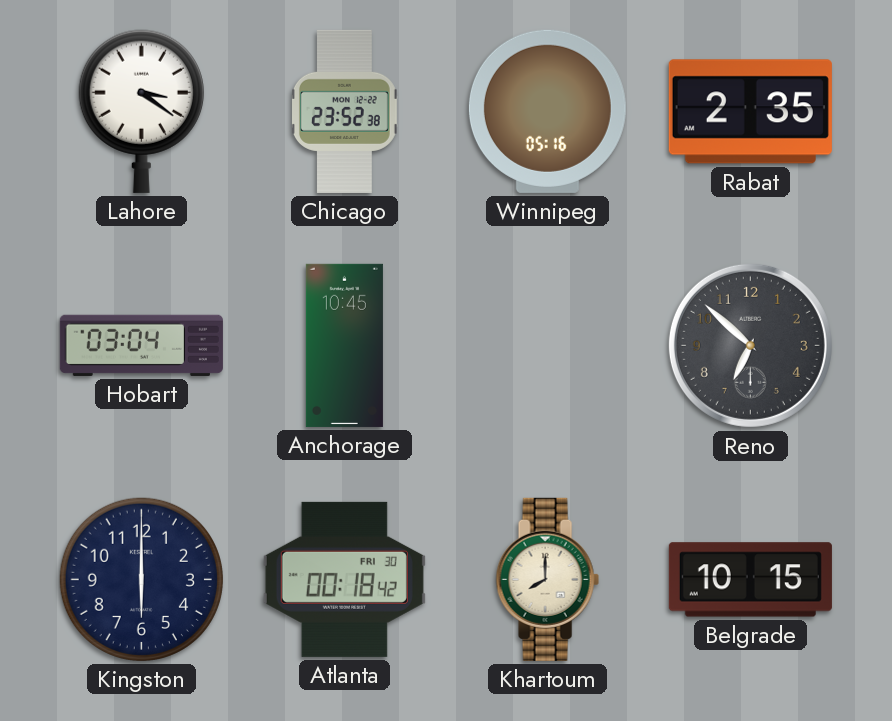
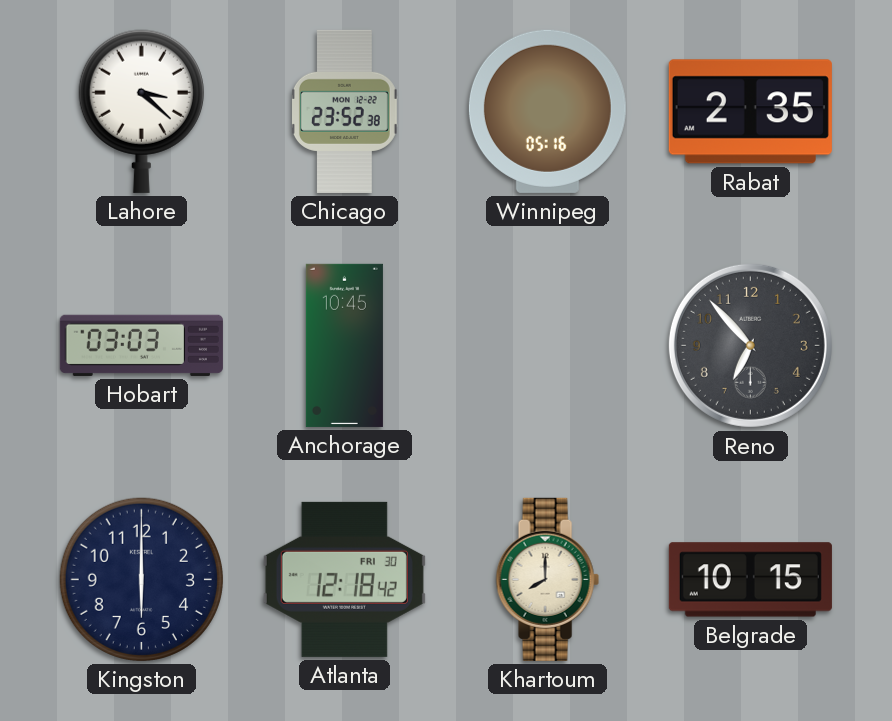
Lahore: 3:21 -> 3:22
Hobart: 03:04 -> 03:03
Reno: 6:52 -> 6:53
Atlanta: 00:18 -> 12:18
